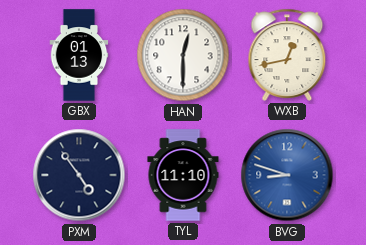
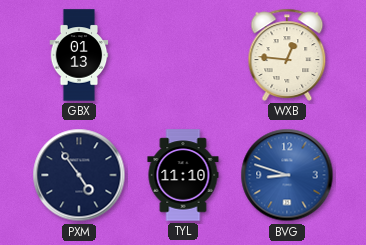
HAN: 12:30 -> none
WXB: 12:43 -> 12:46
